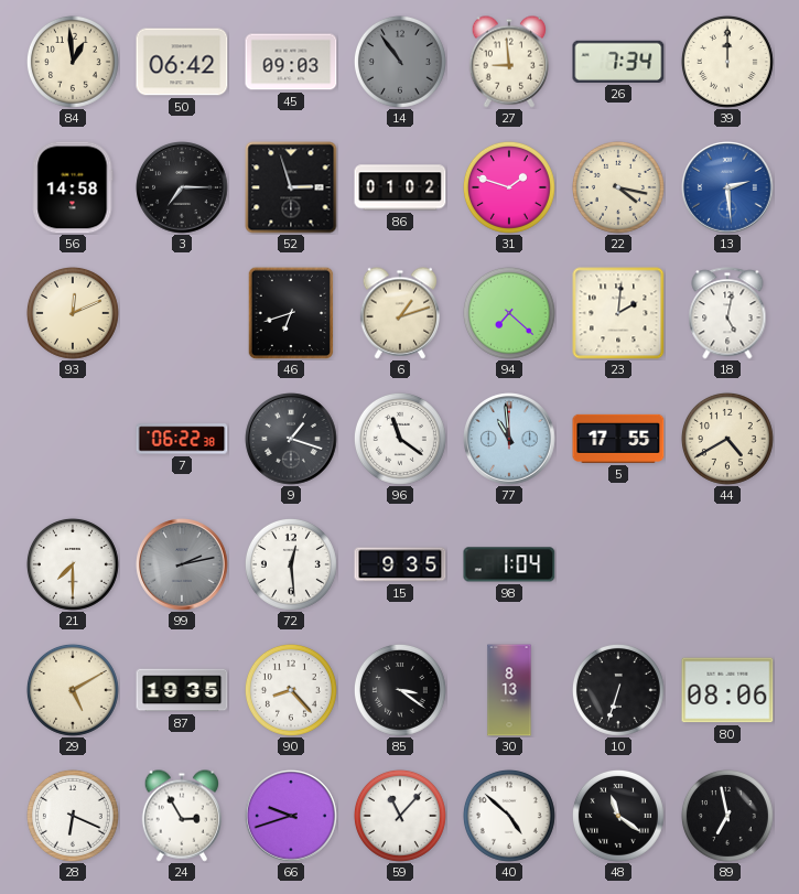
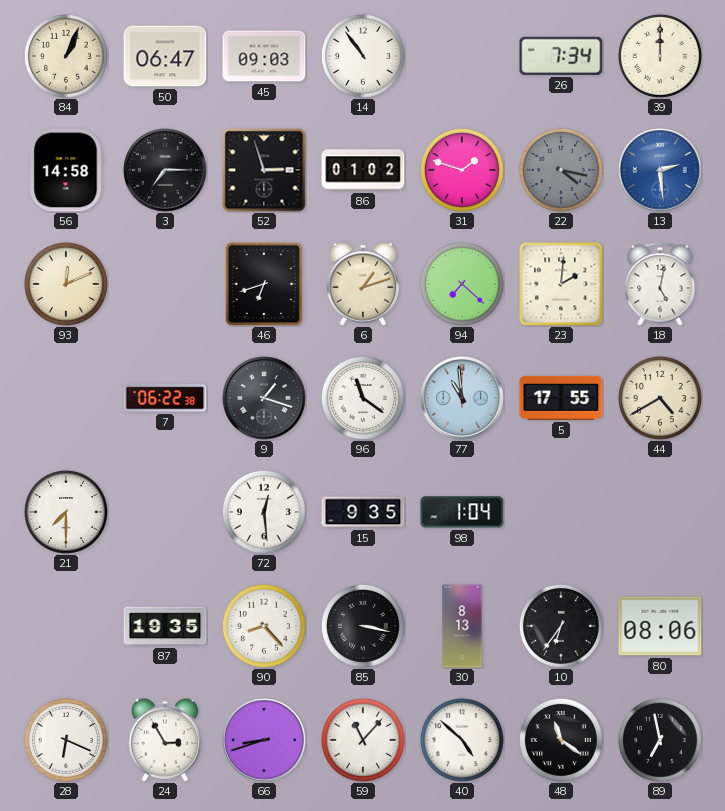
84: 12:59 -> 1:04
50: 06:42 -> 06:47
14 dial: grey -> white
27: 8:59 -> none
22 dial: cream -> grey
99: 2:13 -> none
29: 5:10 -> none
85: 3:21 -> 3:17
10: 6:33 -> 6:36
66: 9:42 -> 8:42
